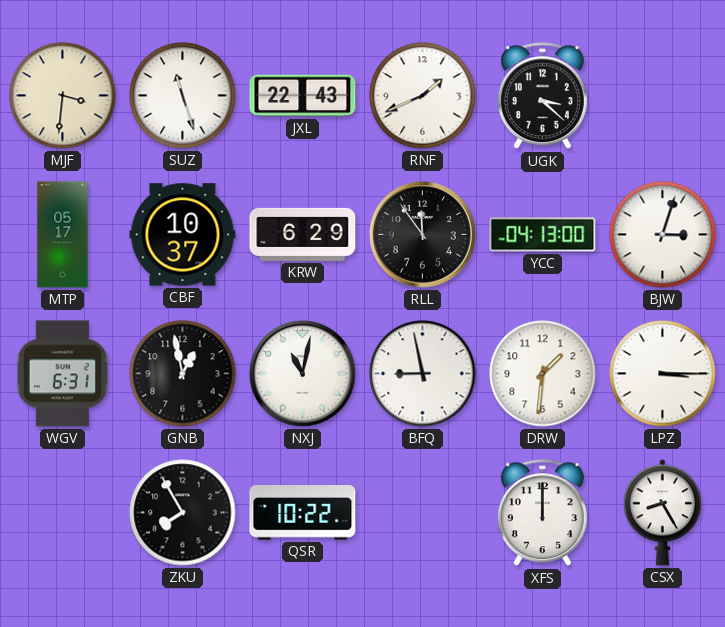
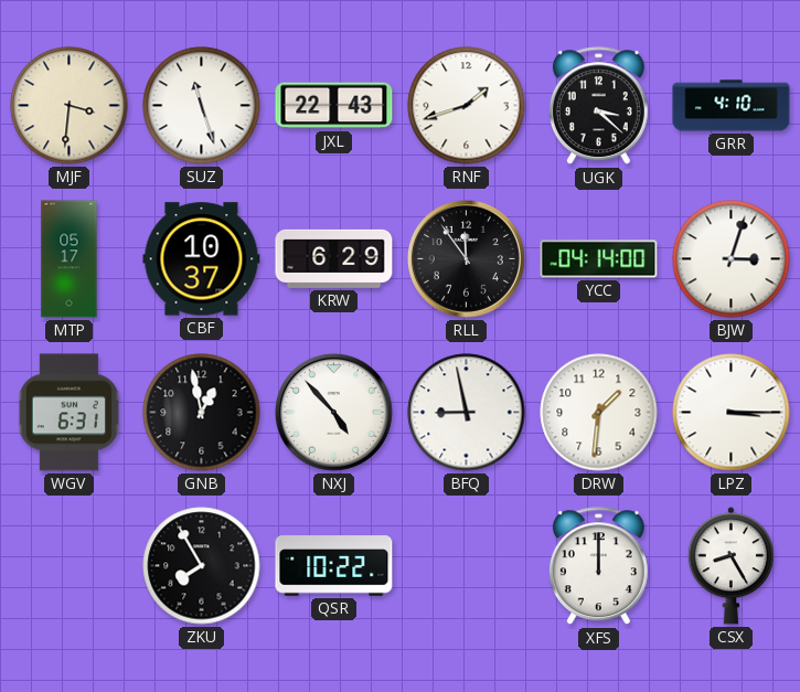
RNF: 1:41 -> 1:42
GRR: none -> 4:10
YCC: 04:13 -> 04:14
NXJ: 11:02 -> 4:53
